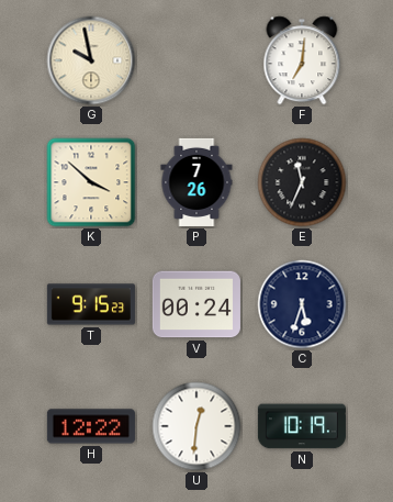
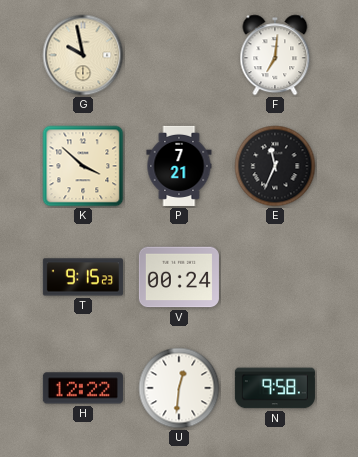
P: 7:26 -> 7:21
C: 5:33 -> none
N: 10:19 -> 9:58
